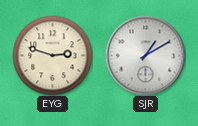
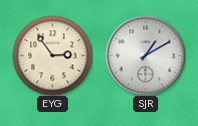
EYG: 2:48 -> 2:54
